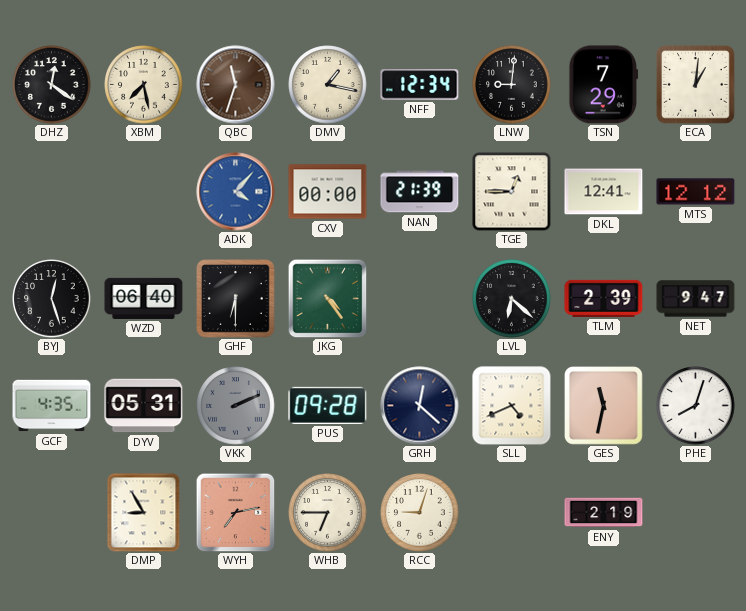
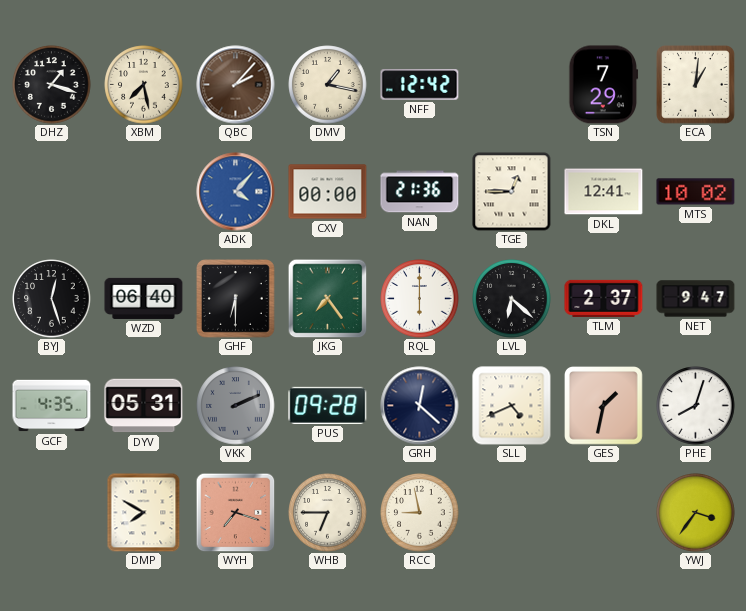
DHZ: 12:21 -> 1:18
QBC: 11:33 -> 2:07
NFF: 12:34 -> 12:42
LNW: 9:01 -> none
NAN: 21:39 -> 21:36
MTS: 12:12 -> 10:02
JKG: 4:24 -> 7:24
RQL: none -> 6:00
TLM: 2:39 -> 2:37
GES: 11:32 -> 1:32
DMP: 8:55 -> 7:50
WYH: 7:13 -> 7:18
RCC: 9:03 -> 8:58
ENY: 2:19 -> none
YWJ: none -> 3:36
